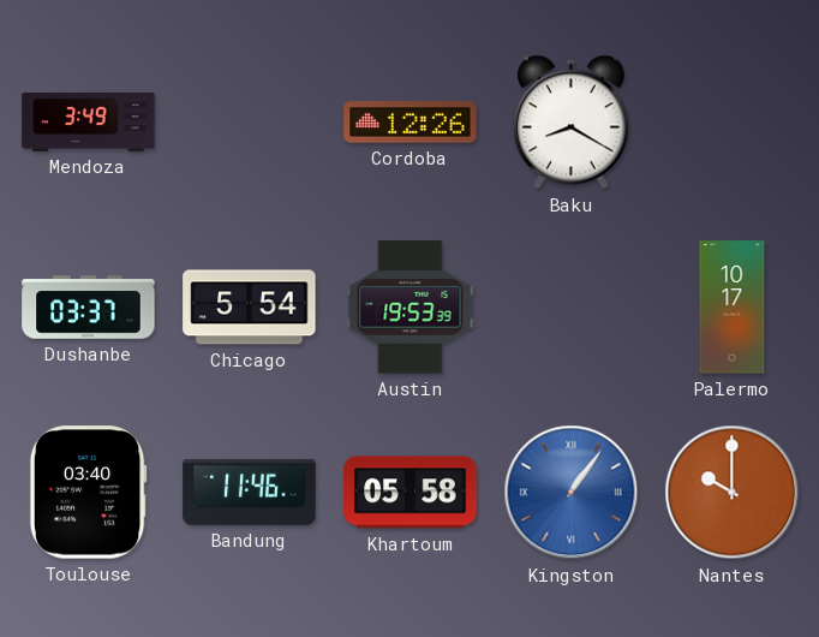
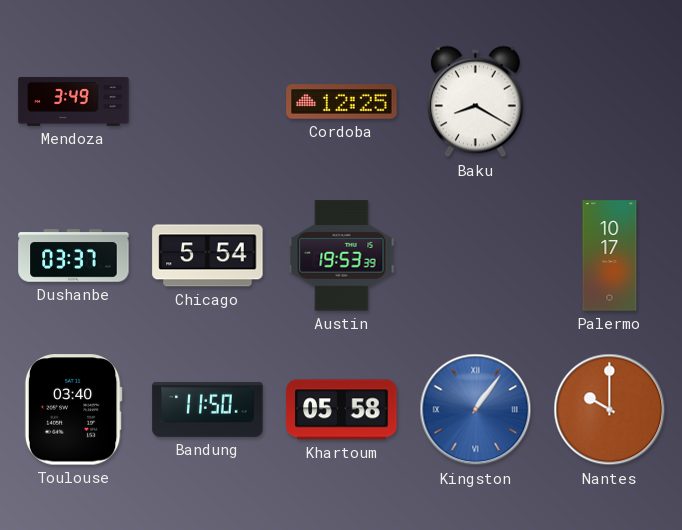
Cordoba: 12:26 -> 12:25
Bandung: 11:46 -> 11:50
